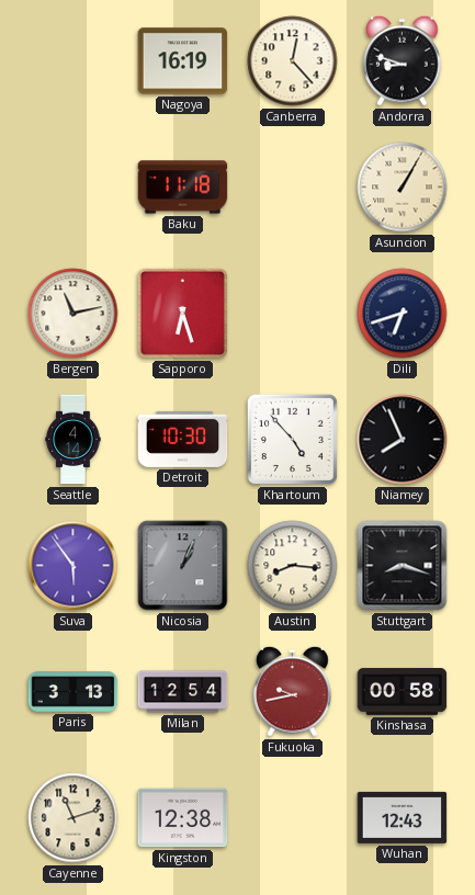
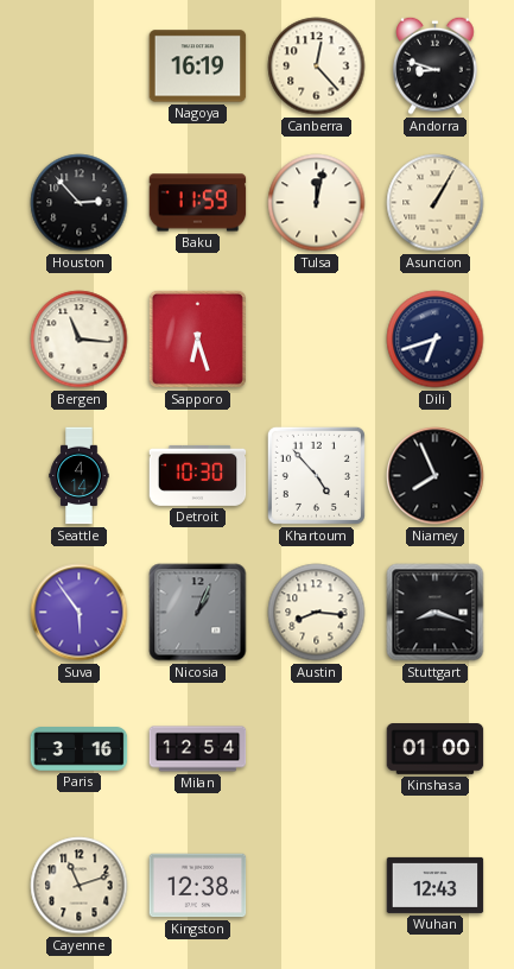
Houston: none -> 2:53
Baku: 11:18 -> 11:59
Tulsa: none -> 12:02
Bergen: 11:13 -> 11:16
Paris: 3:13 -> 3:16
Fukuoka: 9:43 -> none
Kinshasa: 00:58 -> 01:00
